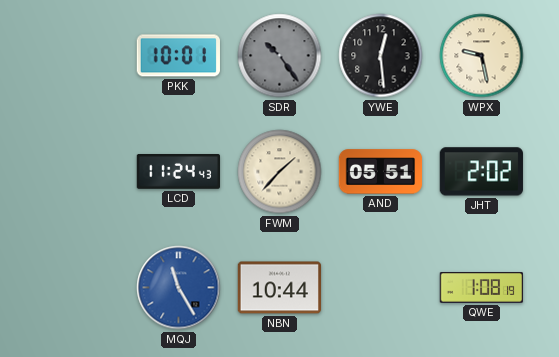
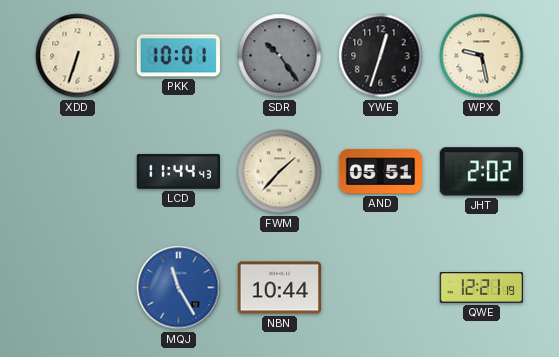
XDD: none -> 6:33
YWE: 12:29 -> 12:33
LCD: 11:24 -> 11:44
QWE: 1:08 -> 12:21
